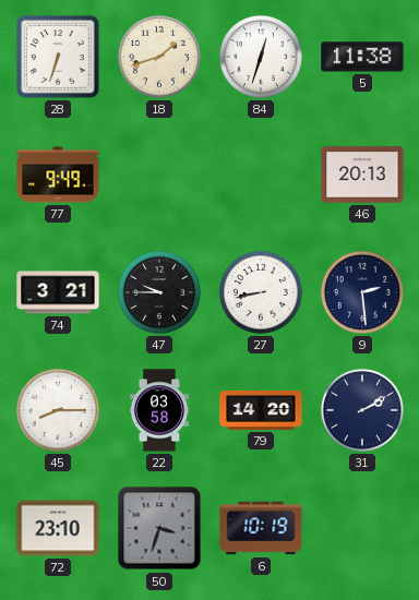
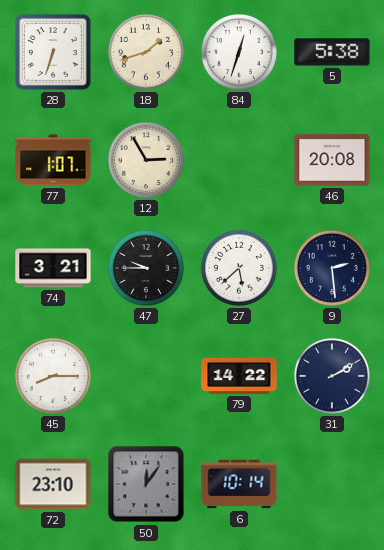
5: 11:38 -> 5:38
77: 9:49 -> 1:07
12: none -> 2:55
46: 20:13 -> 20:08
27: 8:43 -> 5:38
22: 03:58 -> none
79: 14:20 -> 14:22
50: 3:33 -> 12:06
6: 10:19 -> 10:14
